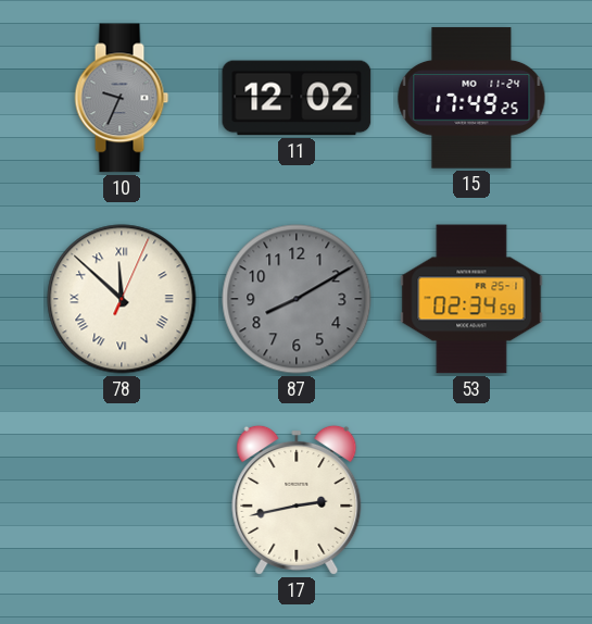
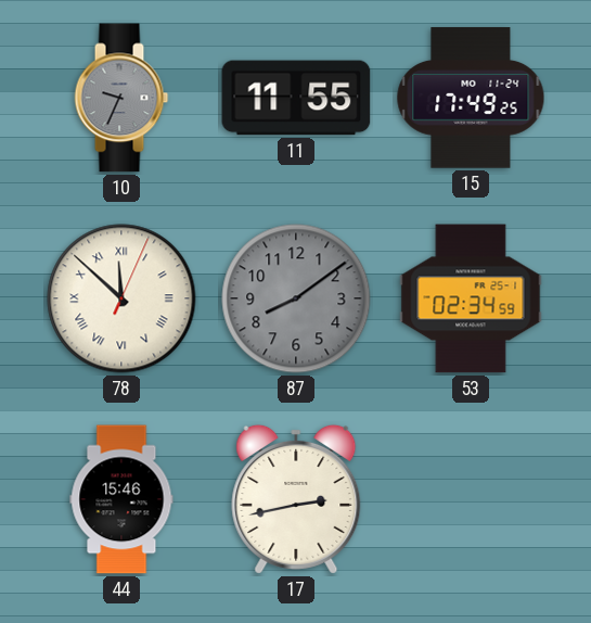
11: 12:02 -> 11:55
87: 8:10 -> 8:09
44: none -> 15:46
